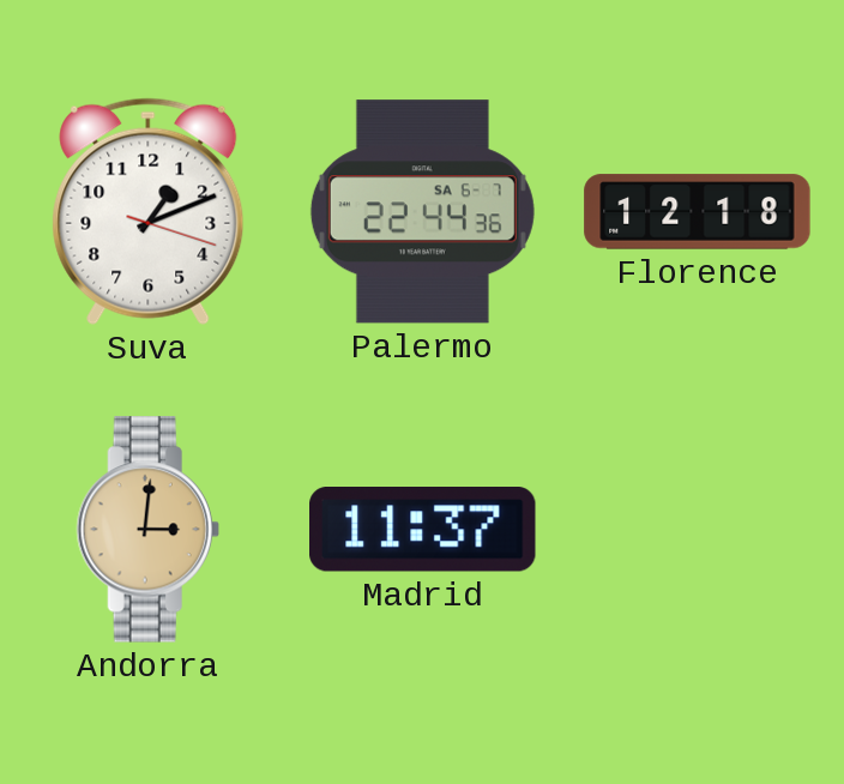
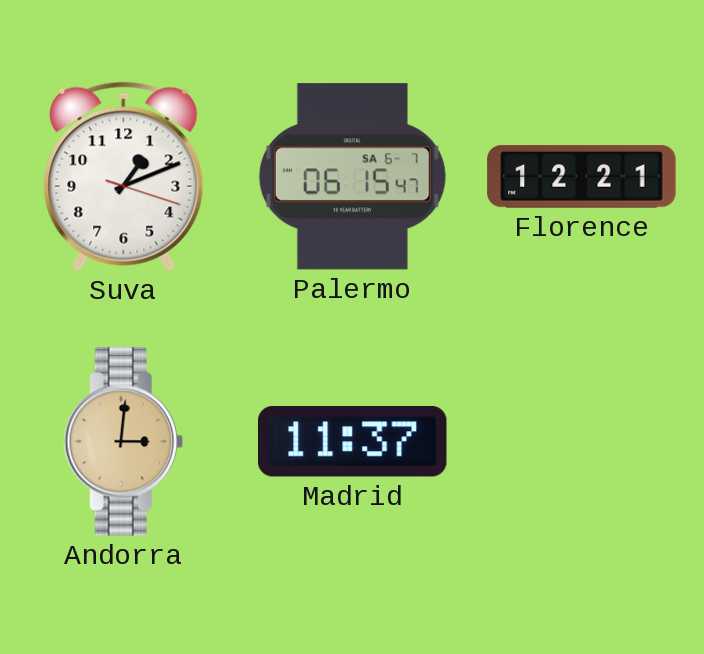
Palermo: 22:44 -> 06:15
Florence: 12:18 -> 12:21
